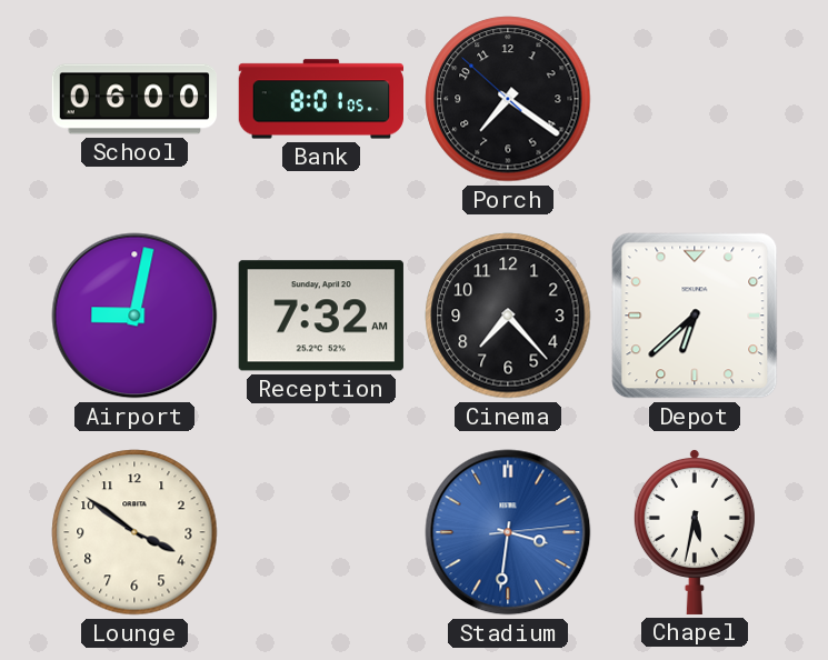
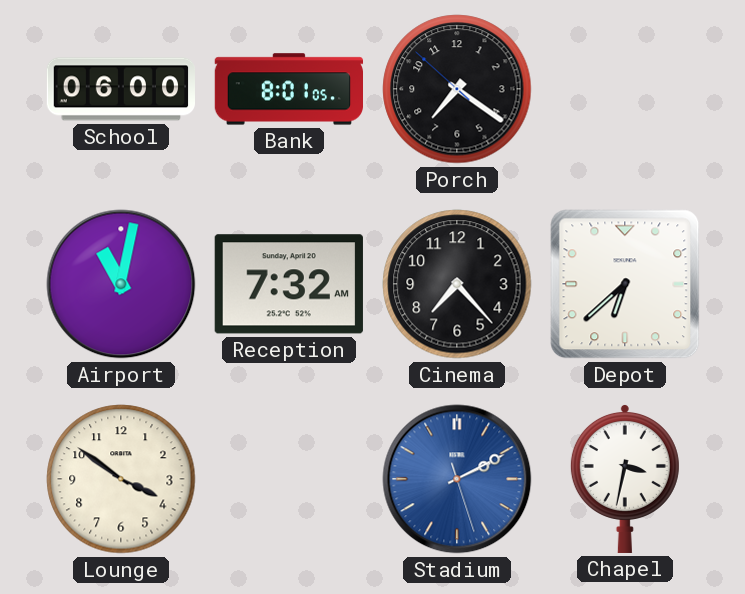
Airport: 9:02 -> 11:02
Stadium: 3:31 -> 2:10
Chapel: 5:32 -> 3:32
